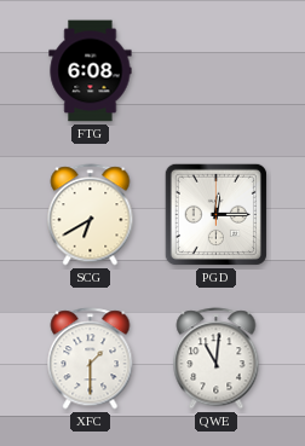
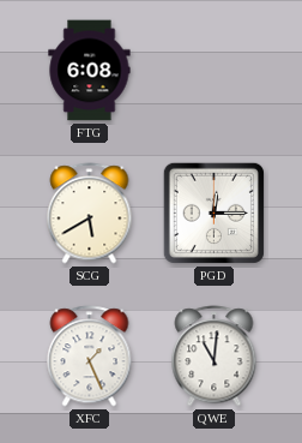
SCG: 6:40 -> 5:40
XFC: 1:30 -> 1:26
